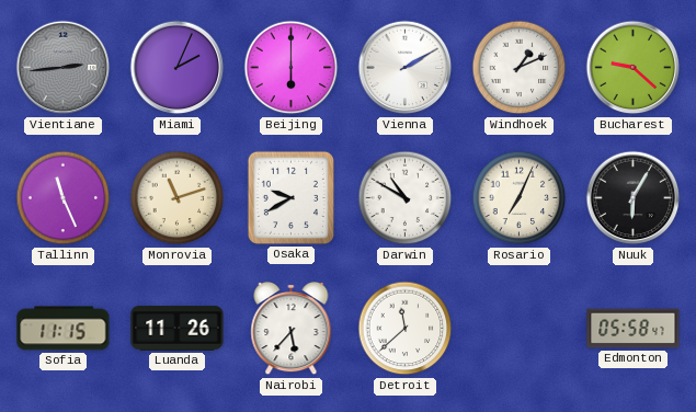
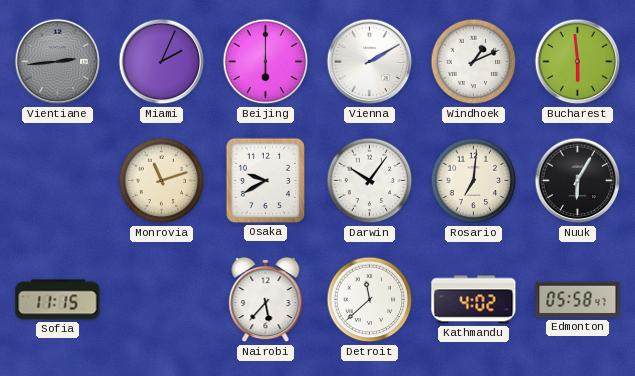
Bucharest: 9:22 -> 5:59
Tallinn: 11:26 -> none
Darwin: 10:50 -> 10:06
Rosario: 7:04 -> 7:01
Luanda: 11:26 -> none
Kathmandu: none -> 4:02
